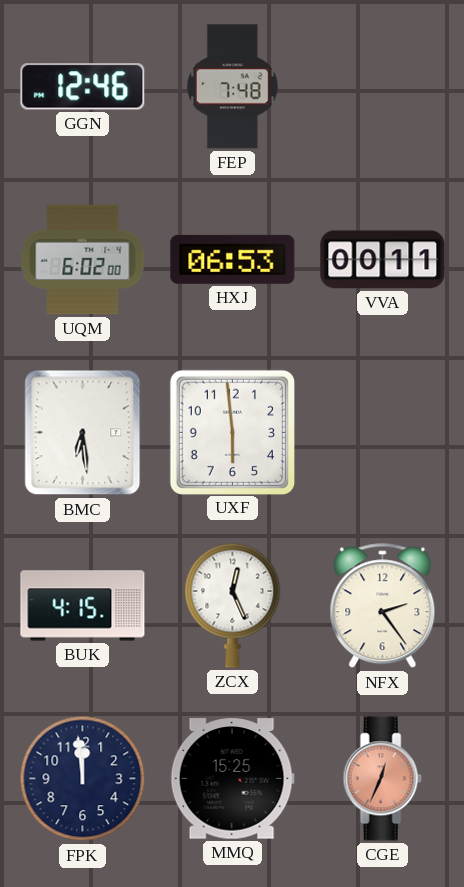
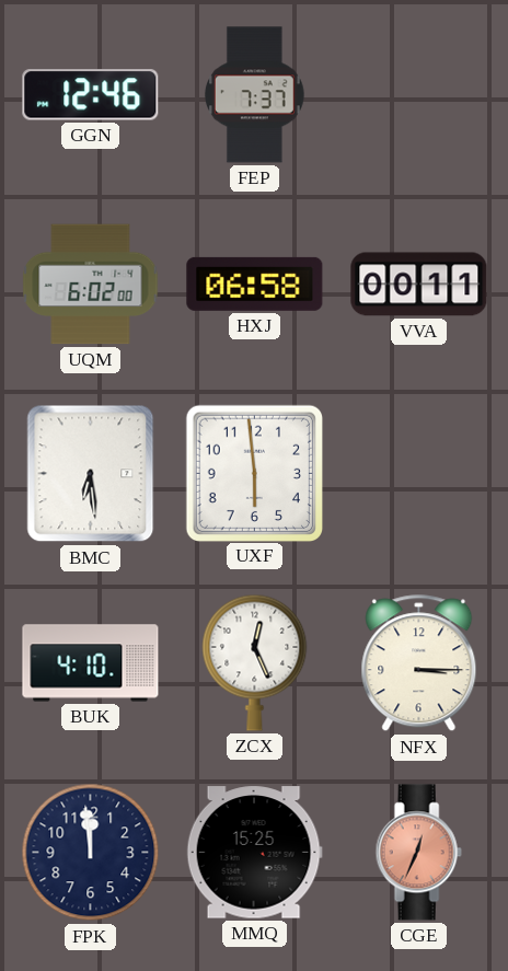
FEP: 7:48 -> 7:37
HXJ: 06:53 -> 06:58
BUK: 4:15 -> 4:10
NFX: 2:24 -> 3:15
